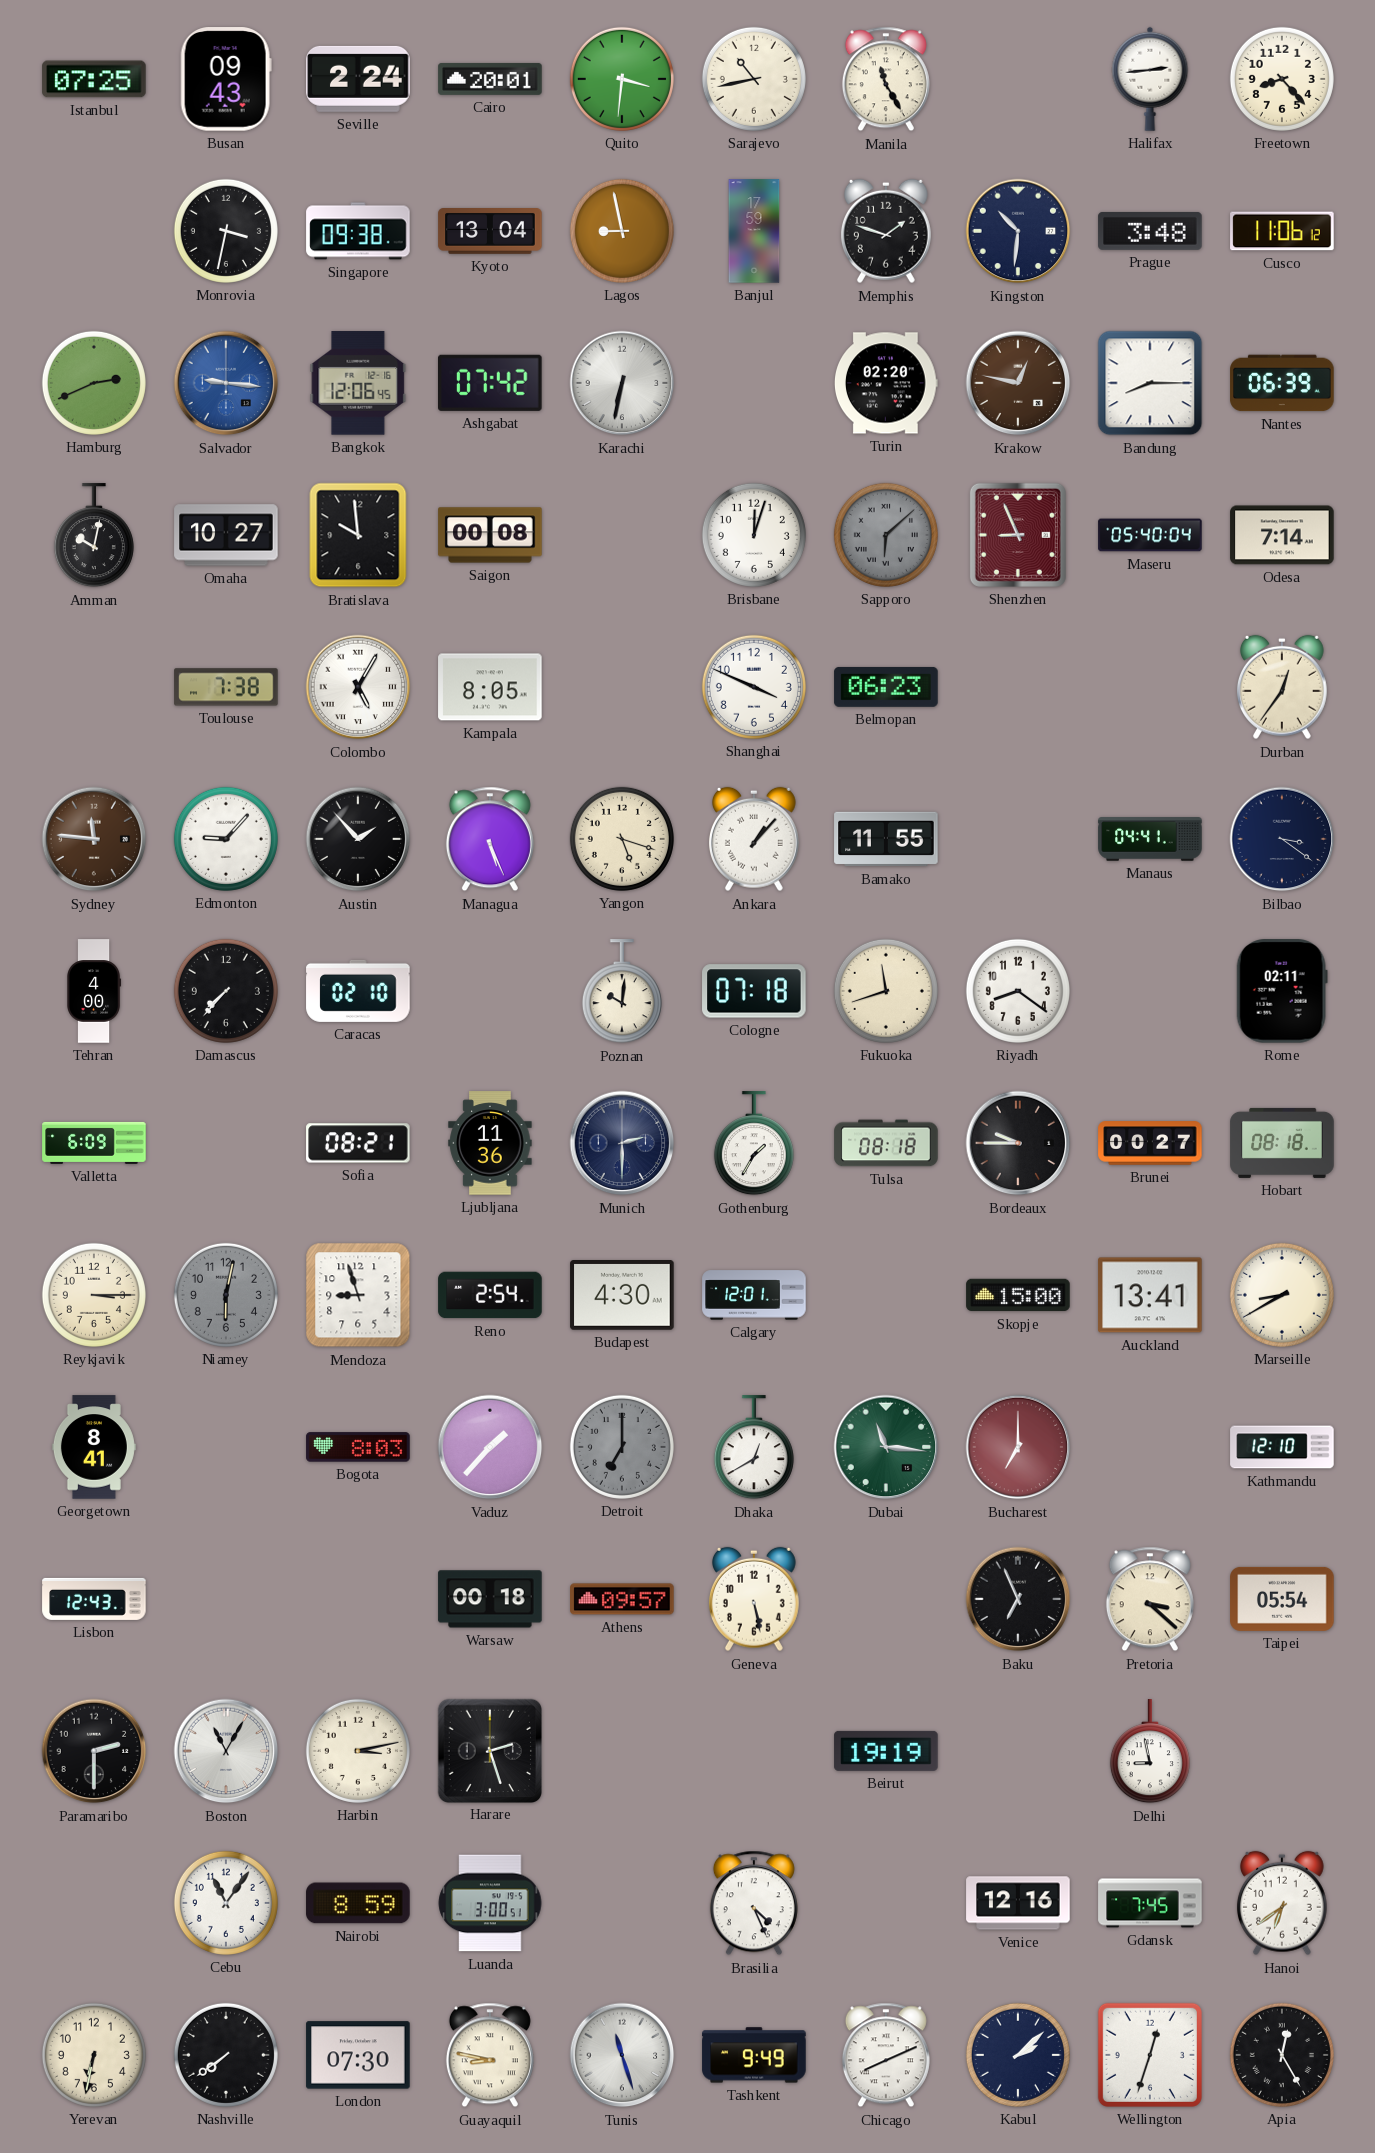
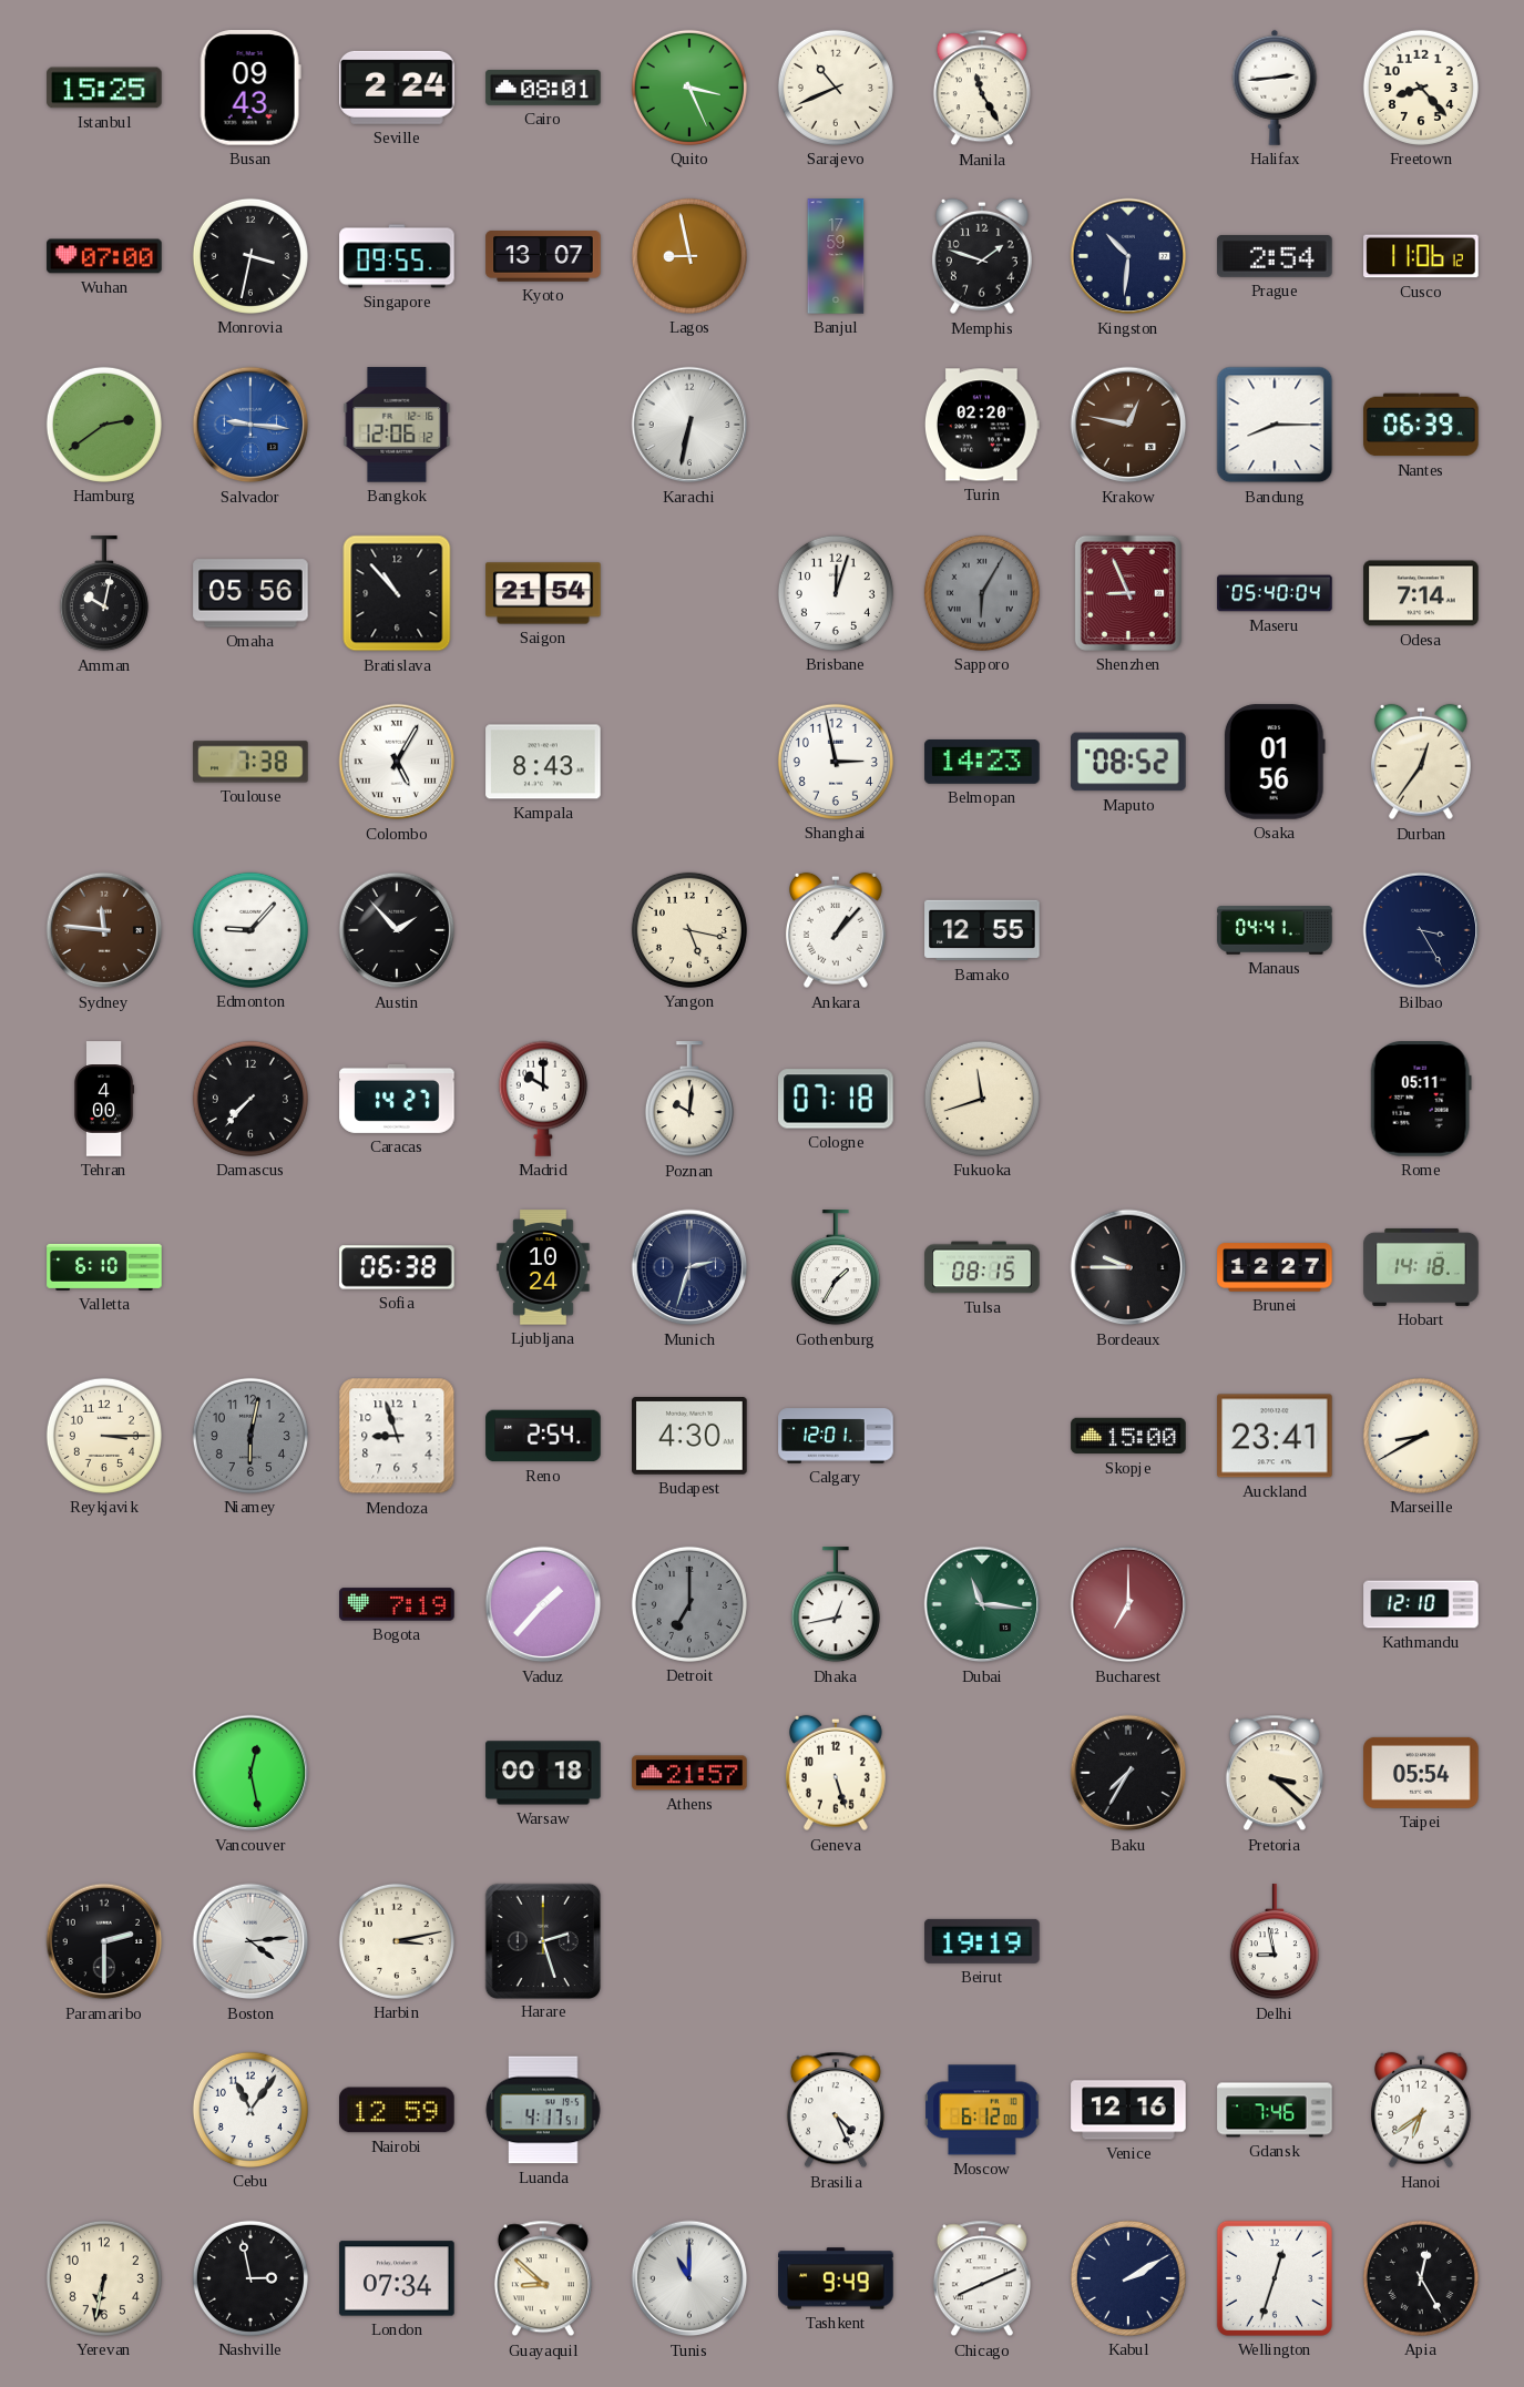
Istanbul: 07:25 -> 15:25
Cairo: 20:01 -> 08:01
Quito: 3:31 -> 3:26
Sarajevo: 10:43 -> 10:41
Wuhan: none -> 07:00
Singapore: 09:38 -> 09:55
Kyoto: 13:04 -> 13:07
Prague: 3:48 -> 2:54
Hamburg: 2:41 -> 2:39
Bangkok: 12:06:45 -> 12:06:12
Ashgabat: 07:42 -> none
Omaha: 10:27 -> 05:56
Bratislava: 9:59 -> 10:53
Saigon: 00:08 -> 21:54
Sapporo: 6:08 -> 6:05
Kampala: 8:05 -> 8:43
Shanghai: 3:49 -> 2:58
Belmopan: 06:23 -> 14:23
Maputo: none -> 08:52
Osaka: none -> 01:56
Managua: 5:26 -> none
Yangon: 5:18 -> 5:17
Bamako: 11:55 -> 12:55
Bilbao: 3:21 -> 3:25
Caracas: 02:10 -> 14:27
Madrid: none -> 10:00
Riyadh: 8:21 -> none
Rome: 02:11 -> 05:11
Valletta: 6:09 -> 6:10
Sofia: 08:21 -> 06:38
Ljubljana: 11:36 -> 10:24
Munich: 2:30 -> 2:33
Tulsa: 08:18 -> 08:15
Brunei: 00:27 -> 12:27
Hobart: 08:18 -> 14:18
Auckland: 13:41 -> 23:41
Georgetown: 8:41 -> none
Bogota: 8:03 -> 7:19
Dhaka: 12:40 -> 12:43
Lisbon: 12:43 -> none
Vancouver: none -> 12:28
Athens: 09:57 -> 21:57
Geneva: 5:28 -> 5:27
Baku: 6:56 -> 7:35
Boston: 11:05 -> 4:14
Nairobi: 8:59 -> 12:59
Luanda: 3:00 -> 4:17
Moscow: none -> 6:12
Gdansk: 7:45 -> 7:46
Nashville: 7:39 -> 2:58
London: 07:30 -> 07:34
Guayaquil: 8:47 -> 8:52
Tunis: 11:27 -> 11:00
Kabul: 2:08 -> 2:10
